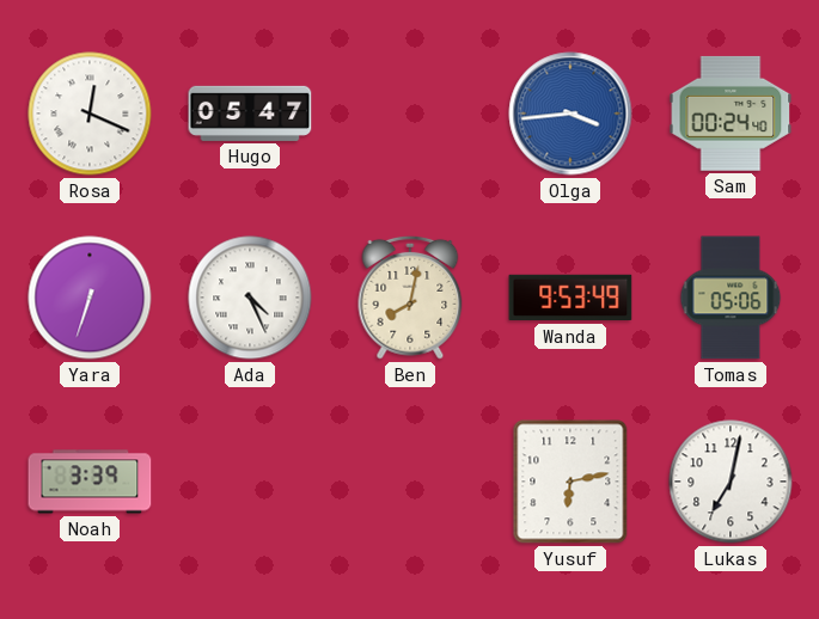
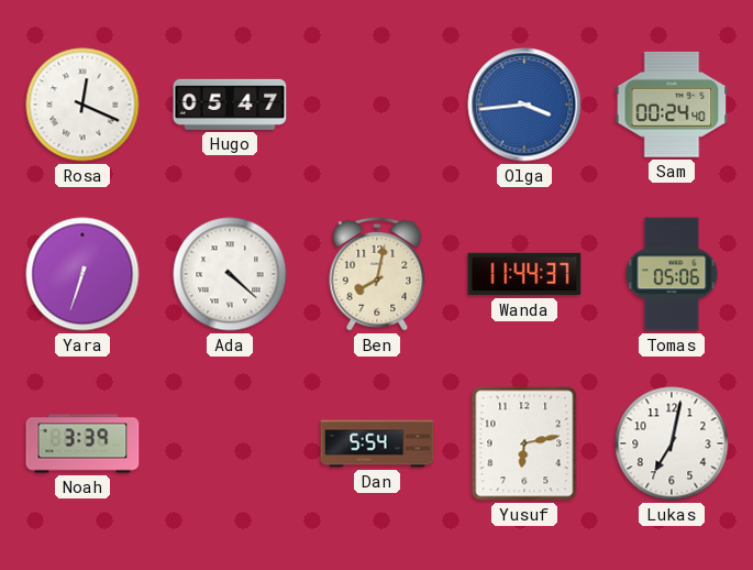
Ada: 4:26 -> 4:22
Wanda: 9:53 -> 11:44
Dan: none -> 5:54
